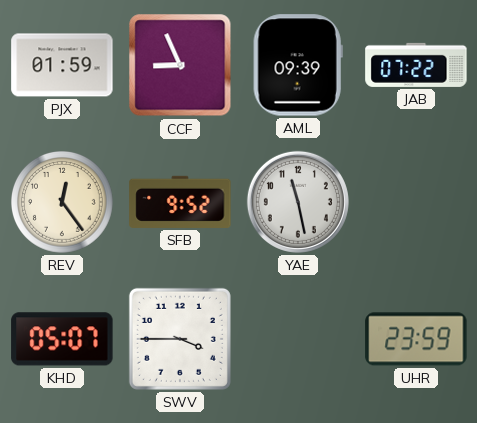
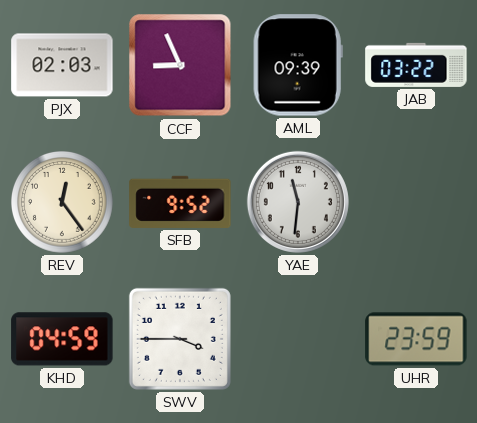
PJX: 01:59 -> 02:03
JAB: 07:22 -> 03:22
YAE: 11:28 -> 11:31
KHD: 05:07 -> 04:59
